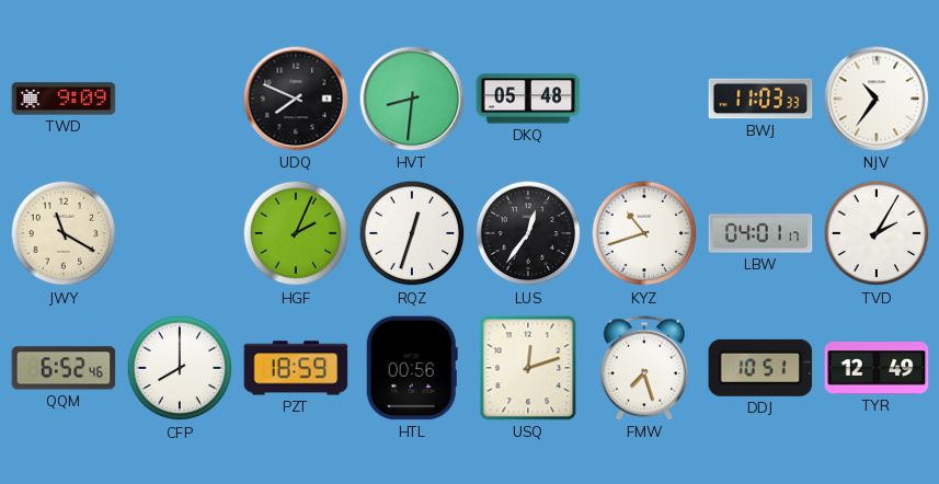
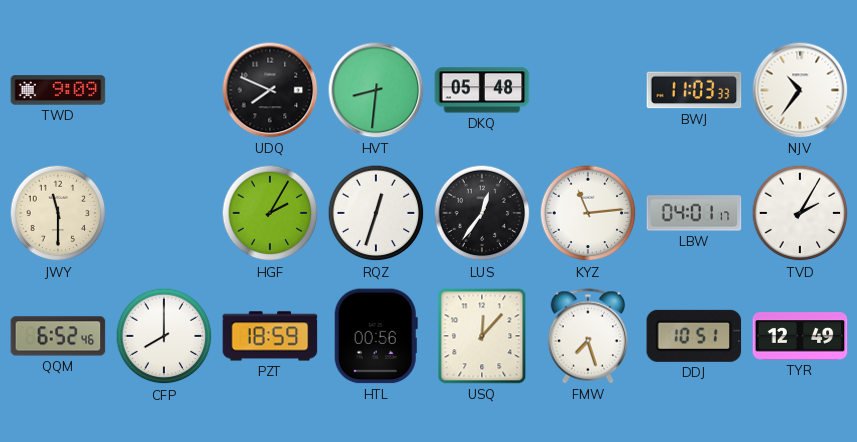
JWY: 11:20 -> 11:30
HGF: 2:04 -> 2:05
KYZ: 10:42 -> 11:14
USQ: 12:12 -> 12:07
